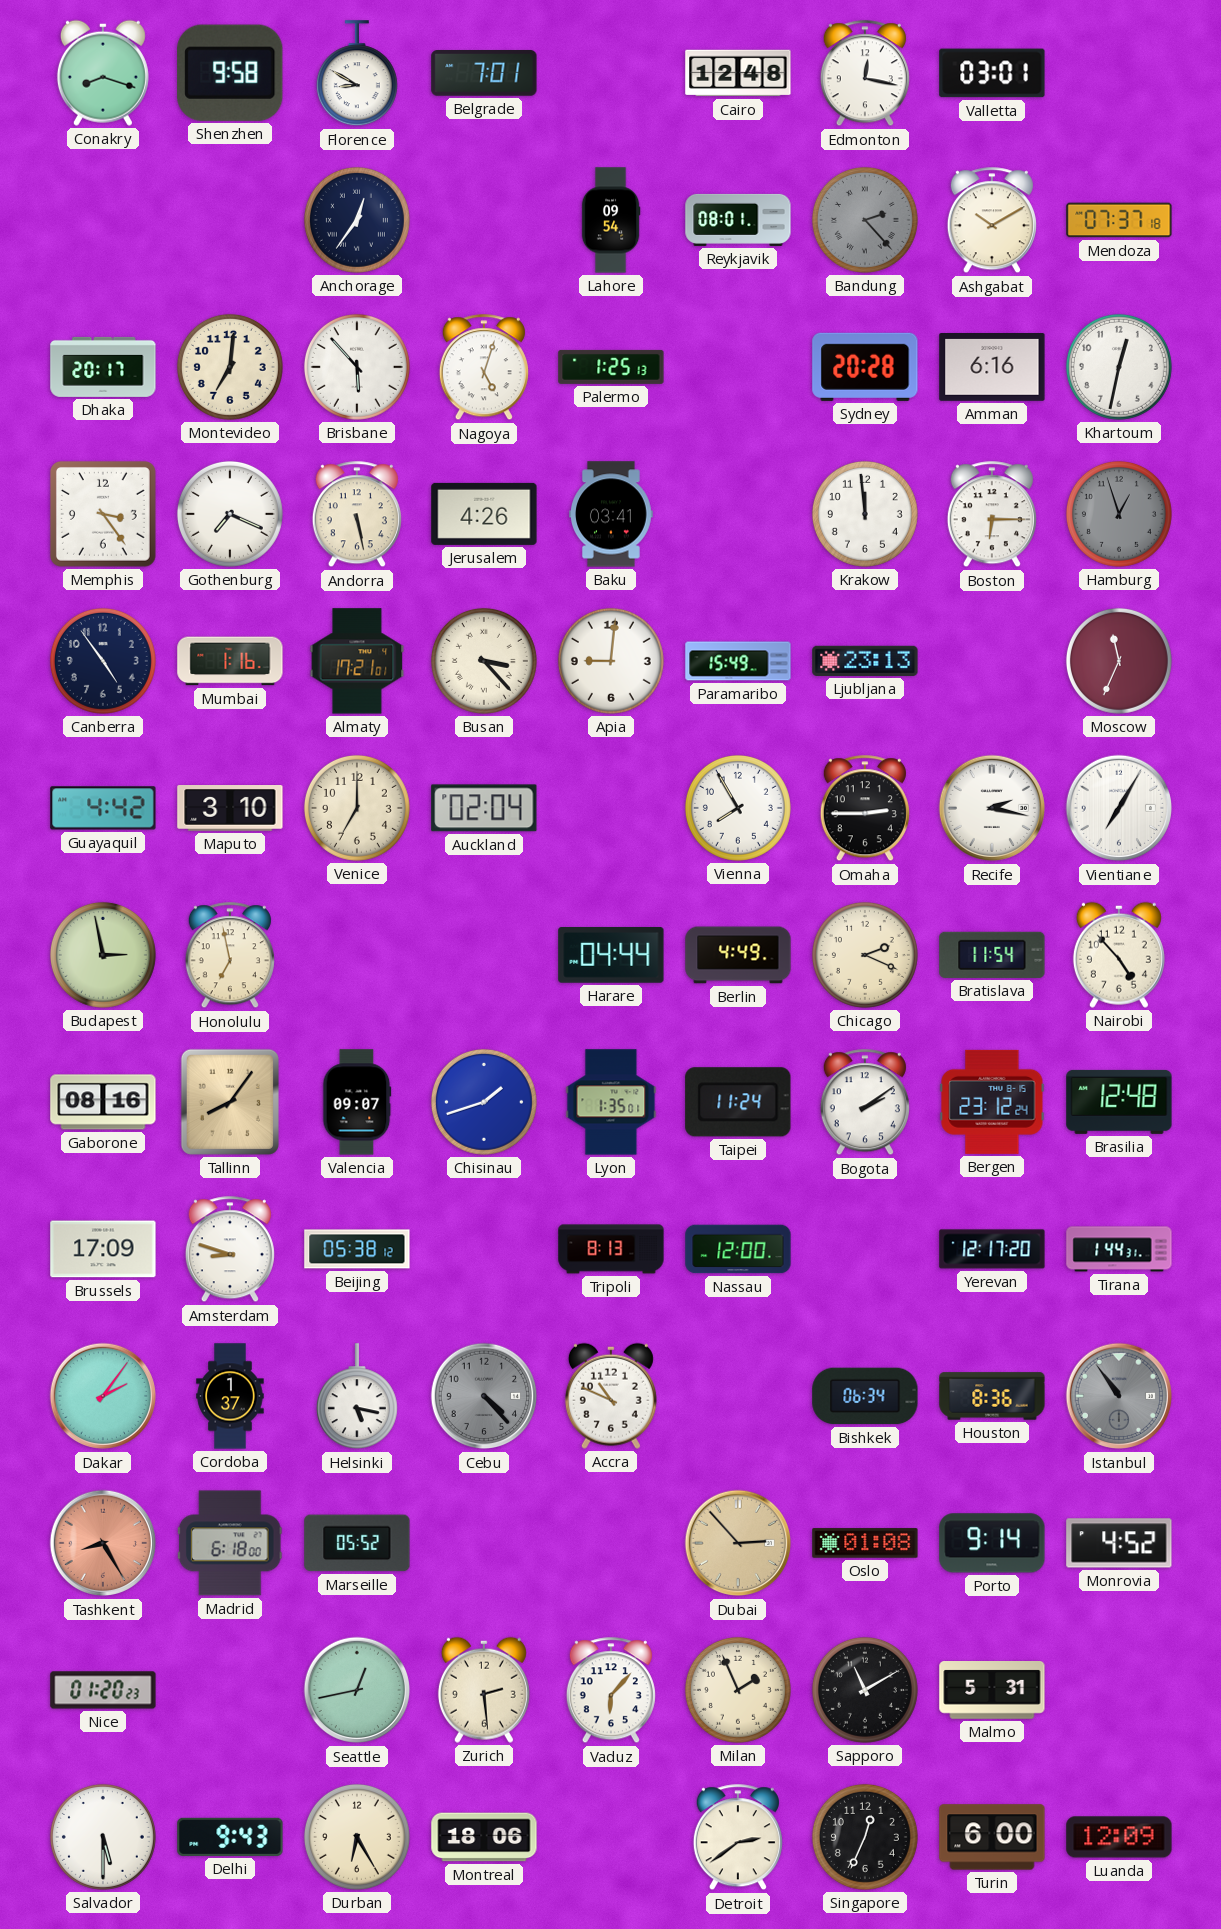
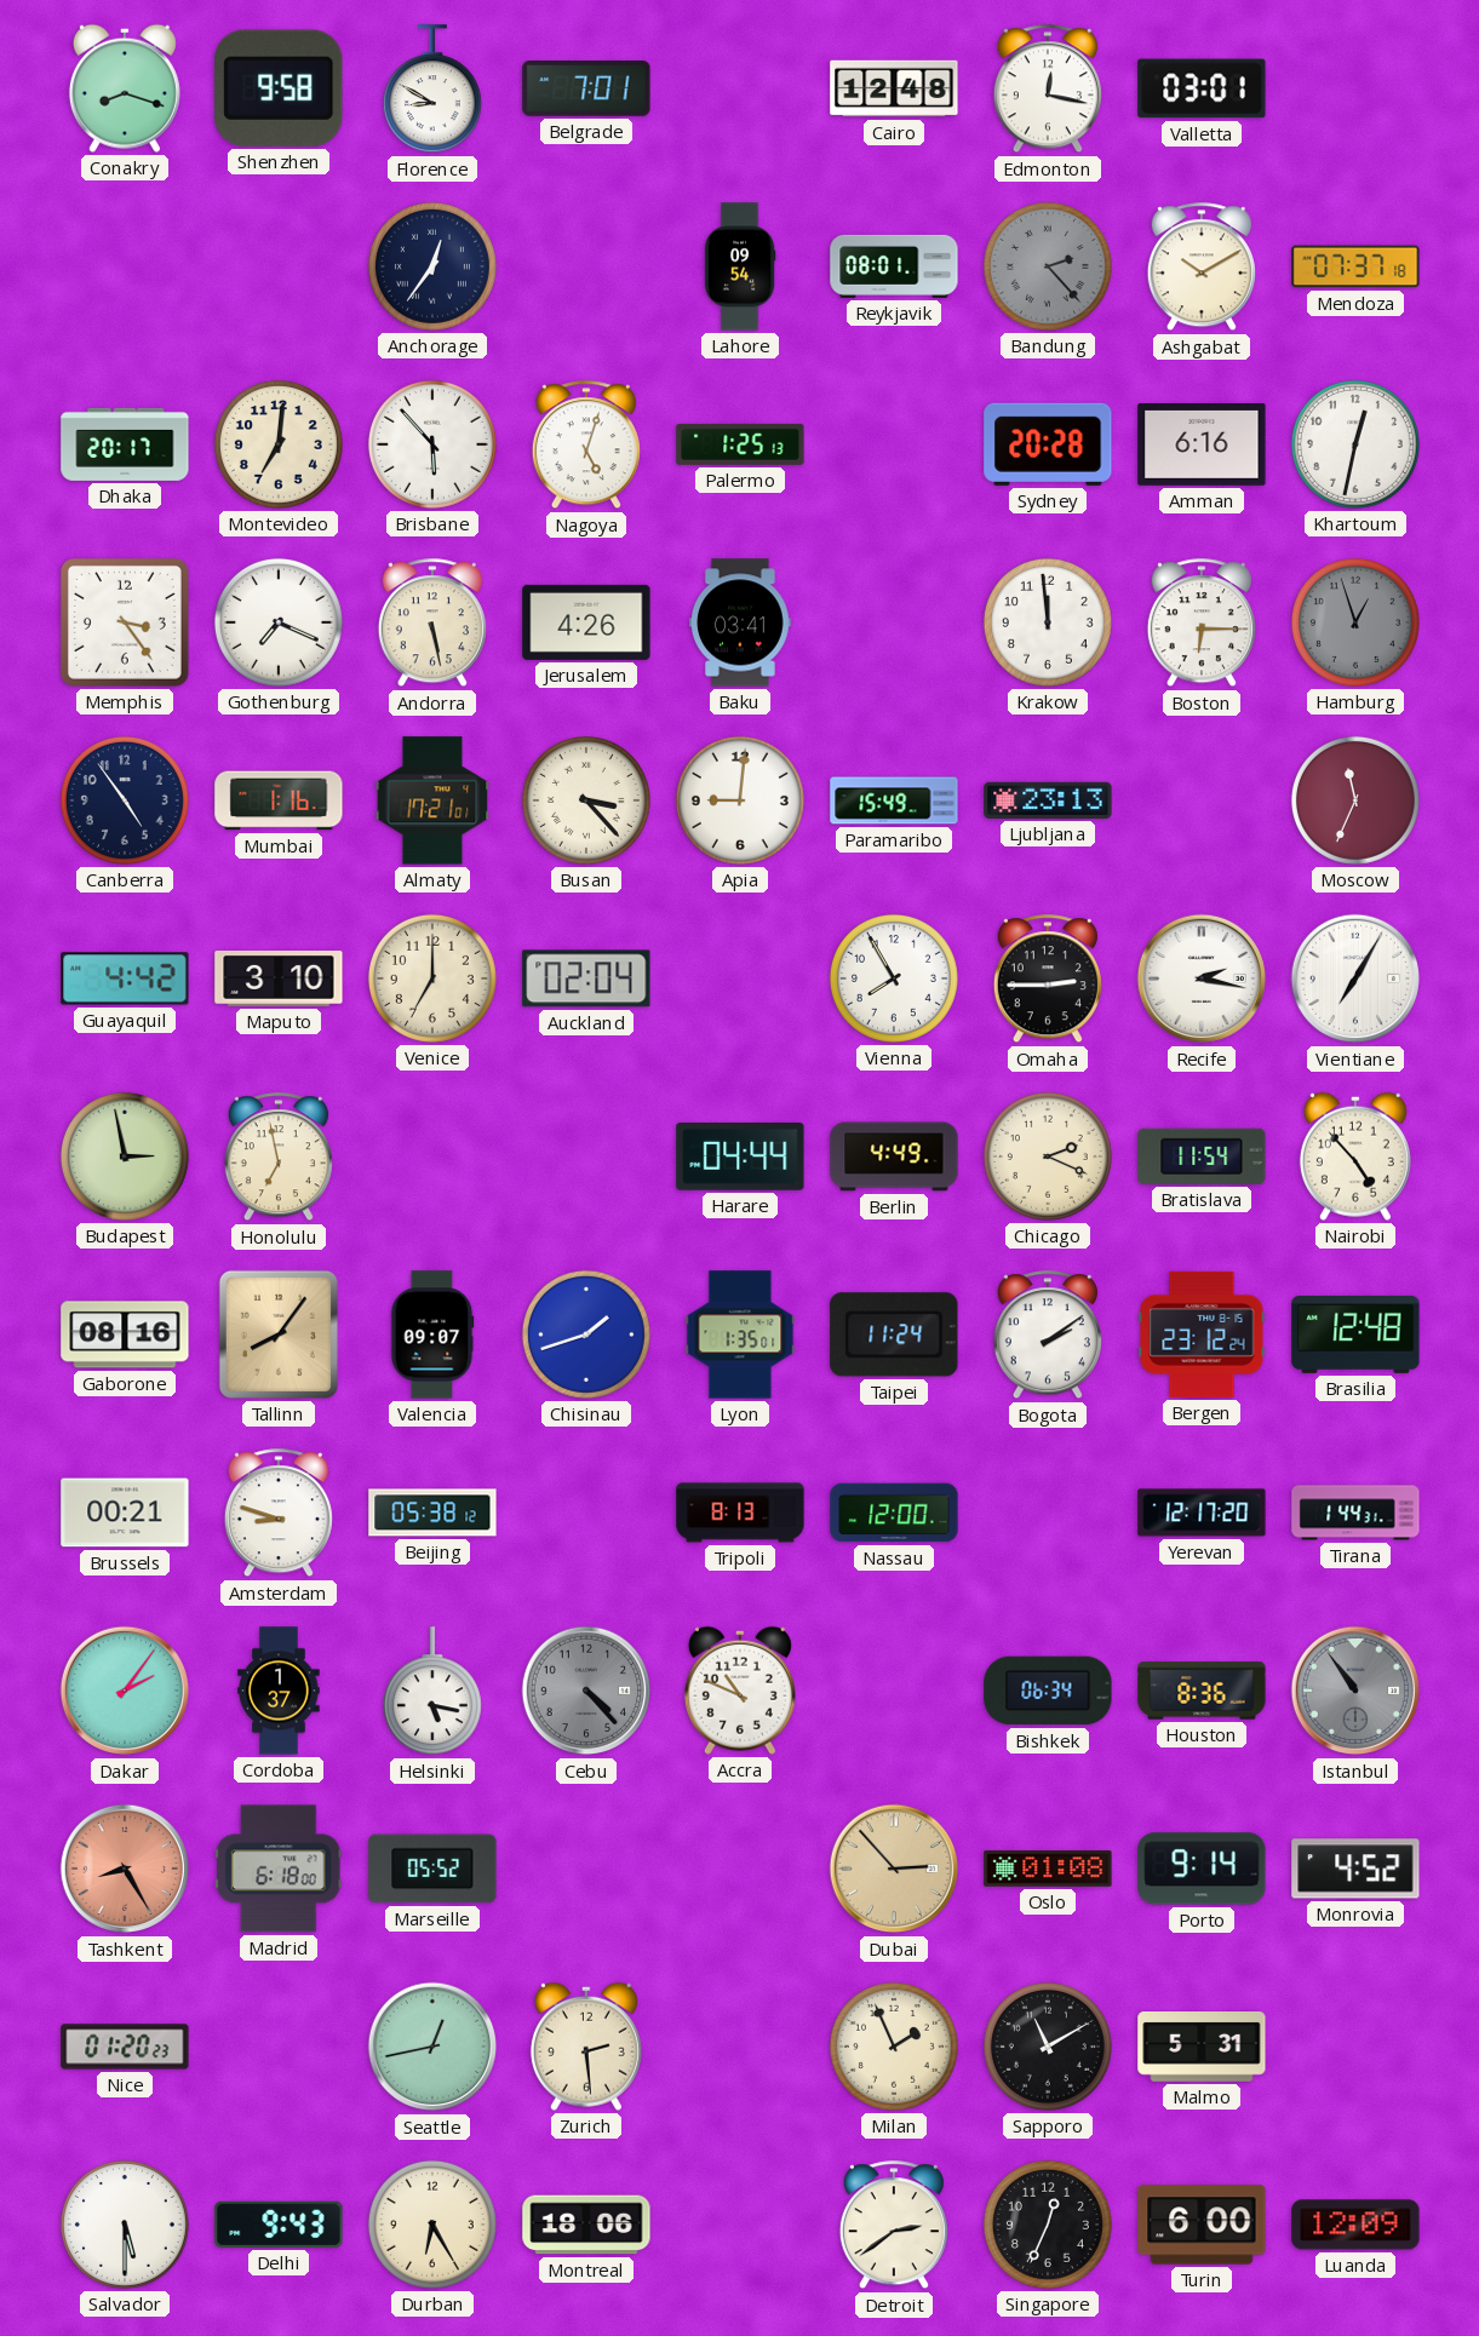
Brussels: 17:09 -> 00:21
Vaduz: 6:07 -> none
